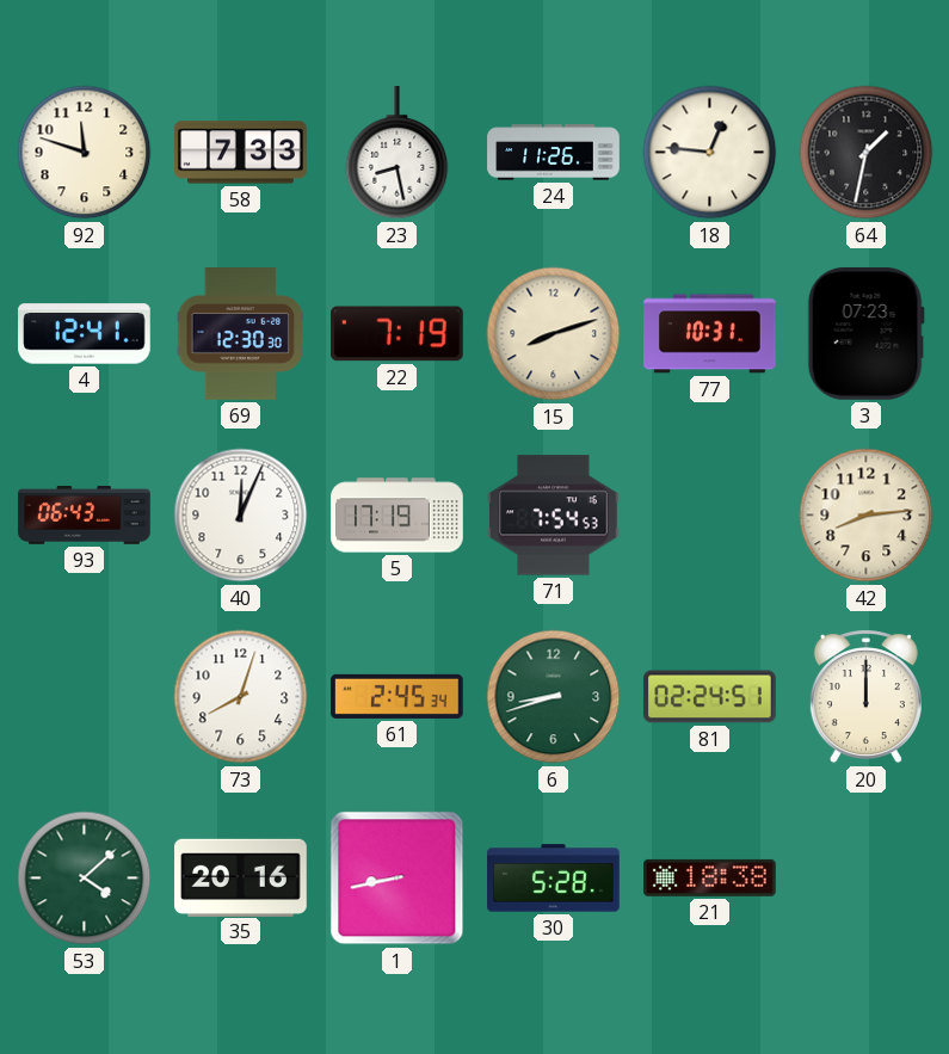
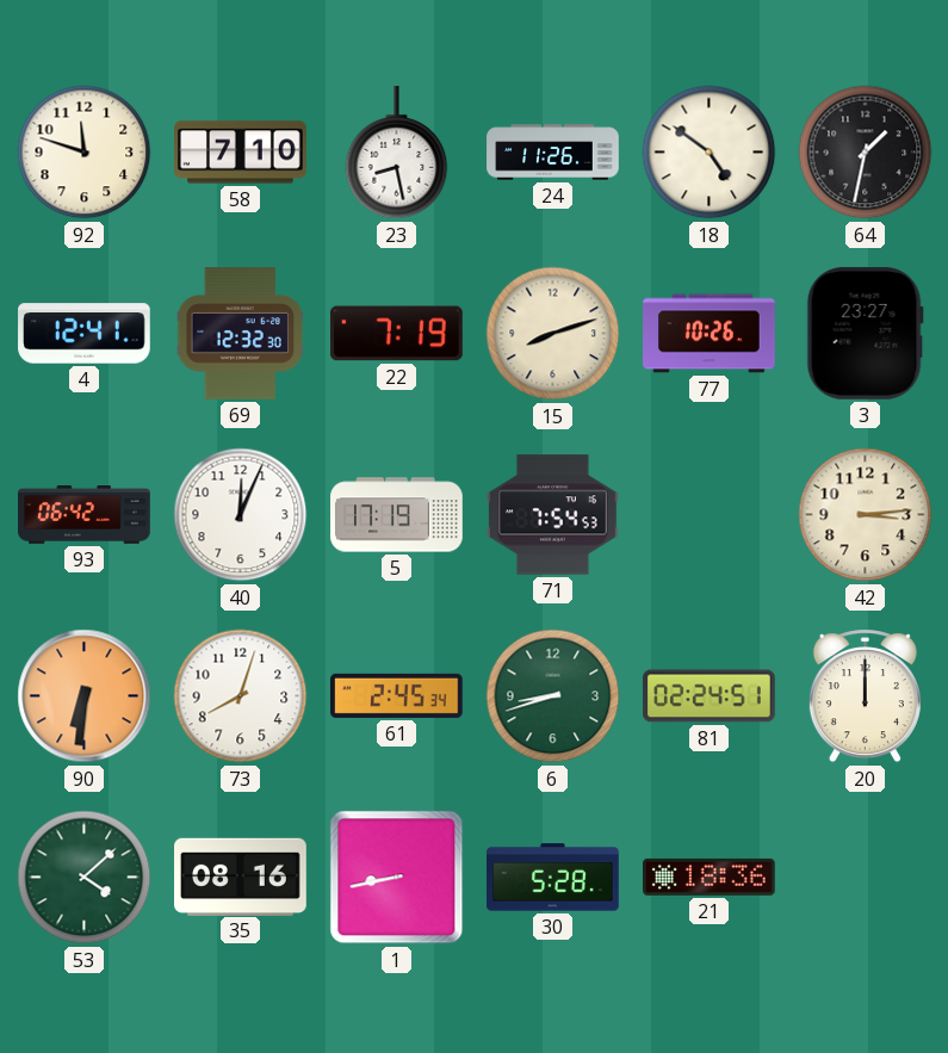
58: 7:33 -> 7:10
18: 12:46 -> 4:51
69: 12:30 -> 12:32
77: 10:31 -> 10:26
3: 07:23 -> 23:27
93: 06:43 -> 06:42
42: 8:14 -> 3:14
90: none -> 6:31
35: 20:16 -> 08:16
21: 18:38 -> 18:36
